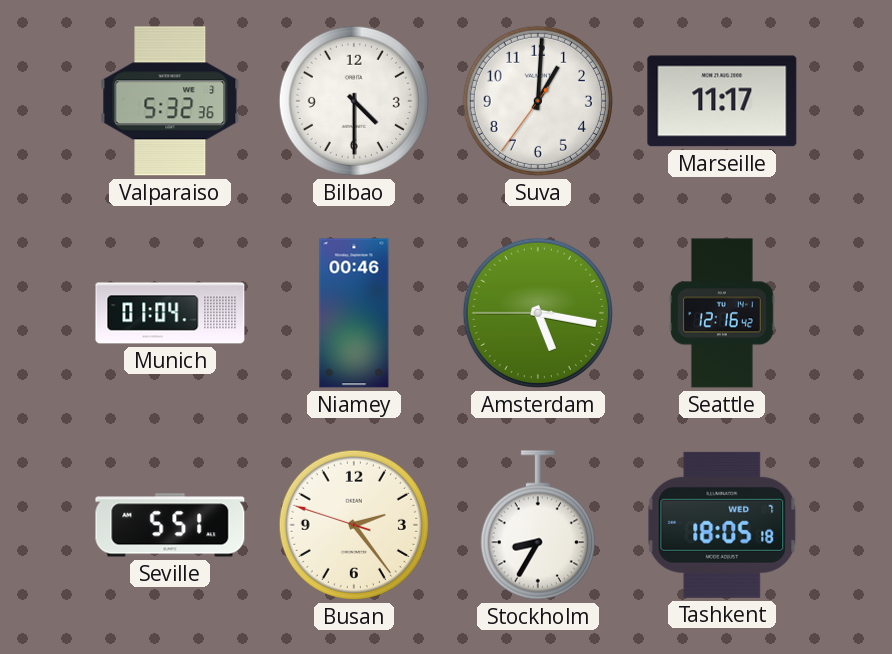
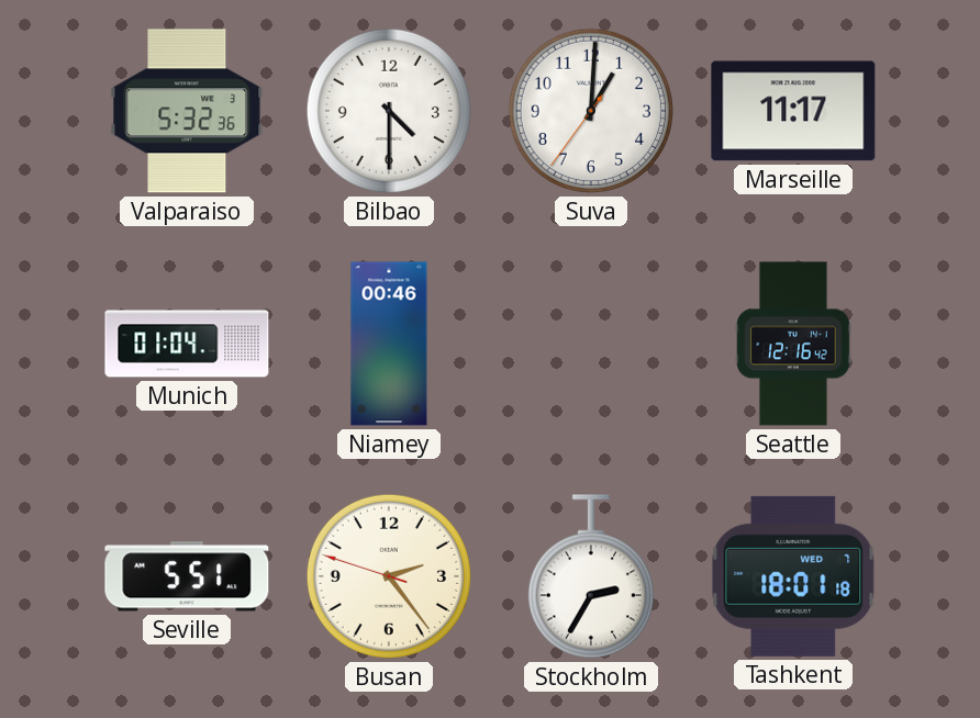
Amsterdam: 5:16 -> none
Stockholm: 8:35 -> 2:35
Tashkent: 18:05 -> 18:01
